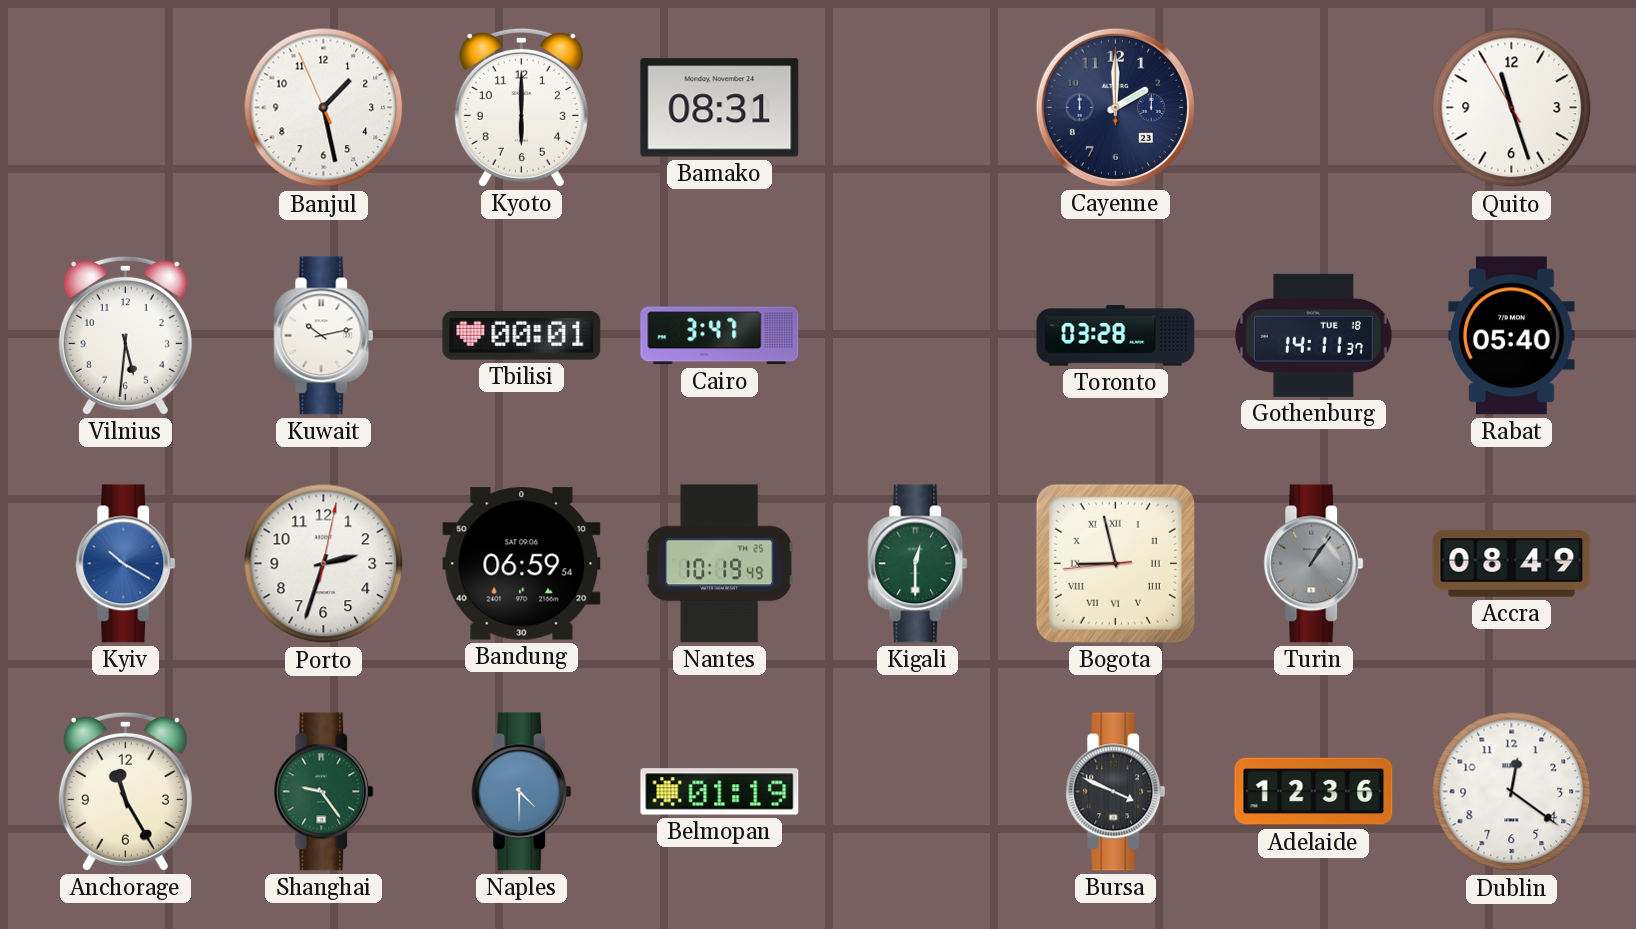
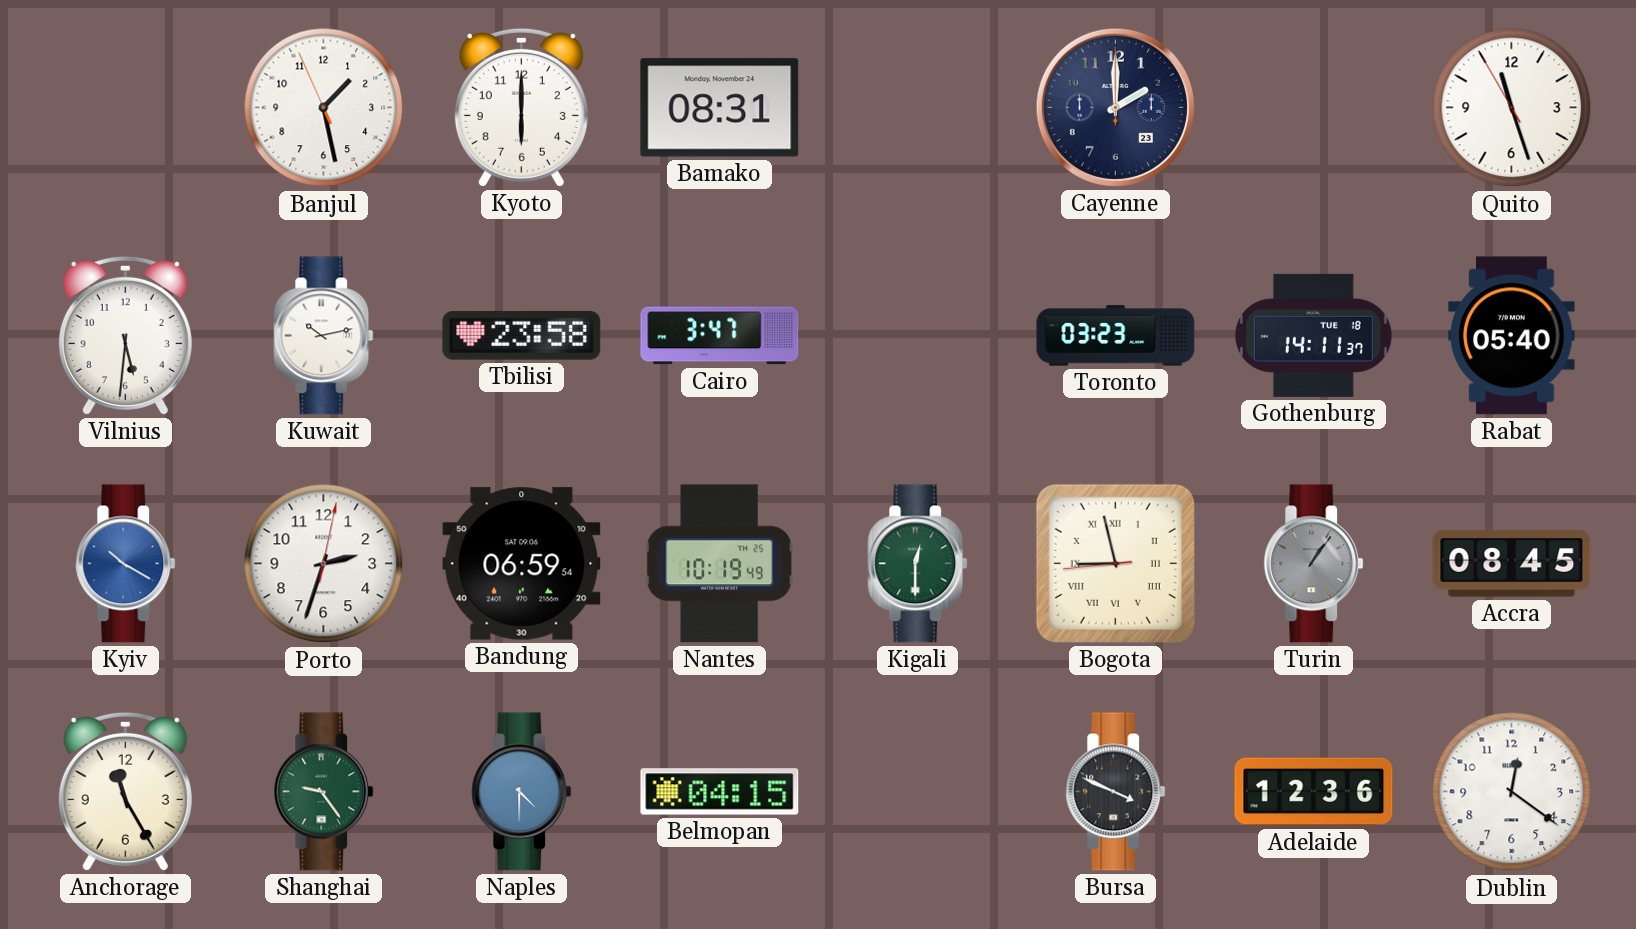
Tbilisi: 00:01 -> 23:58
Toronto: 03:28 -> 03:23
Accra: 08:49 -> 08:45
Belmopan: 01:19 -> 04:15
